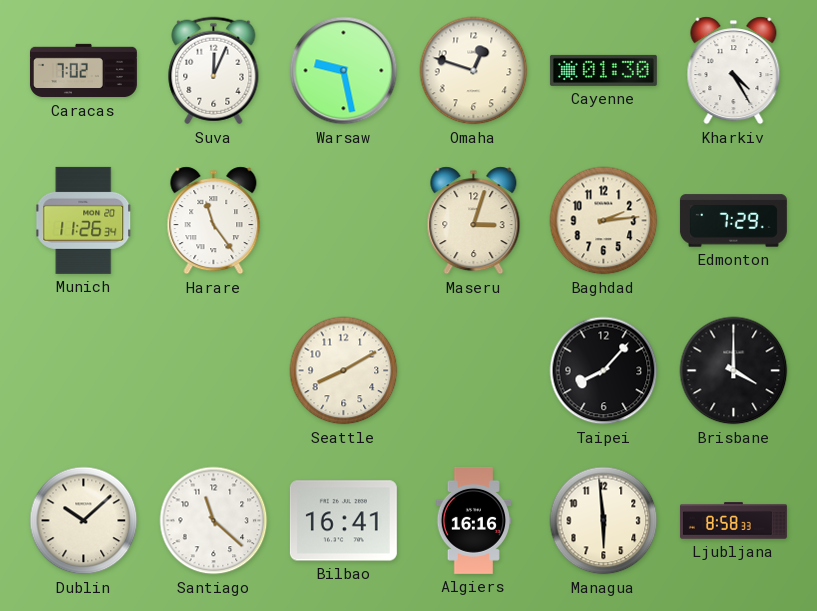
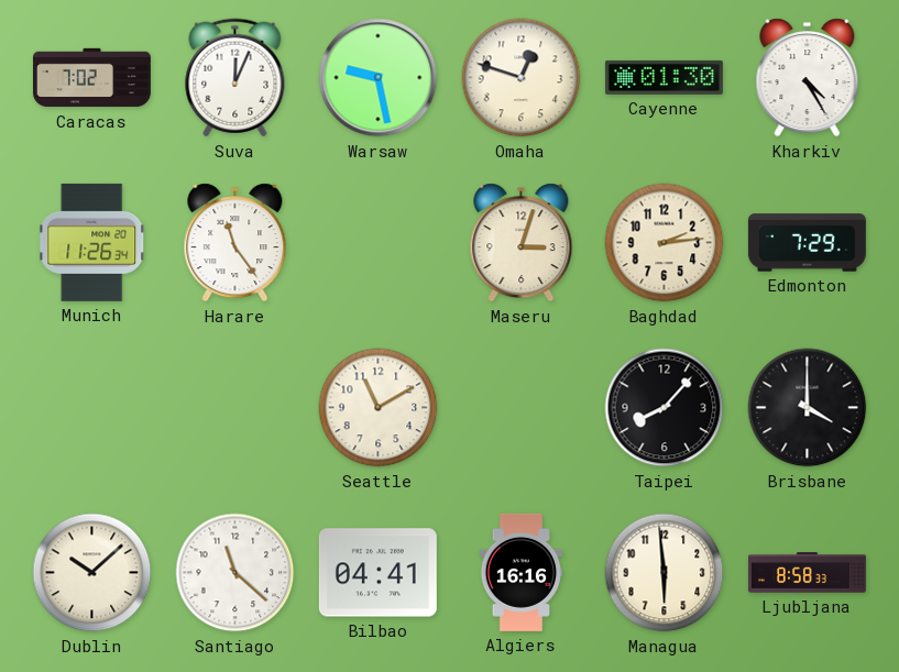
Seattle: 8:10 -> 11:10
Bilbao: 16:41 -> 04:41
